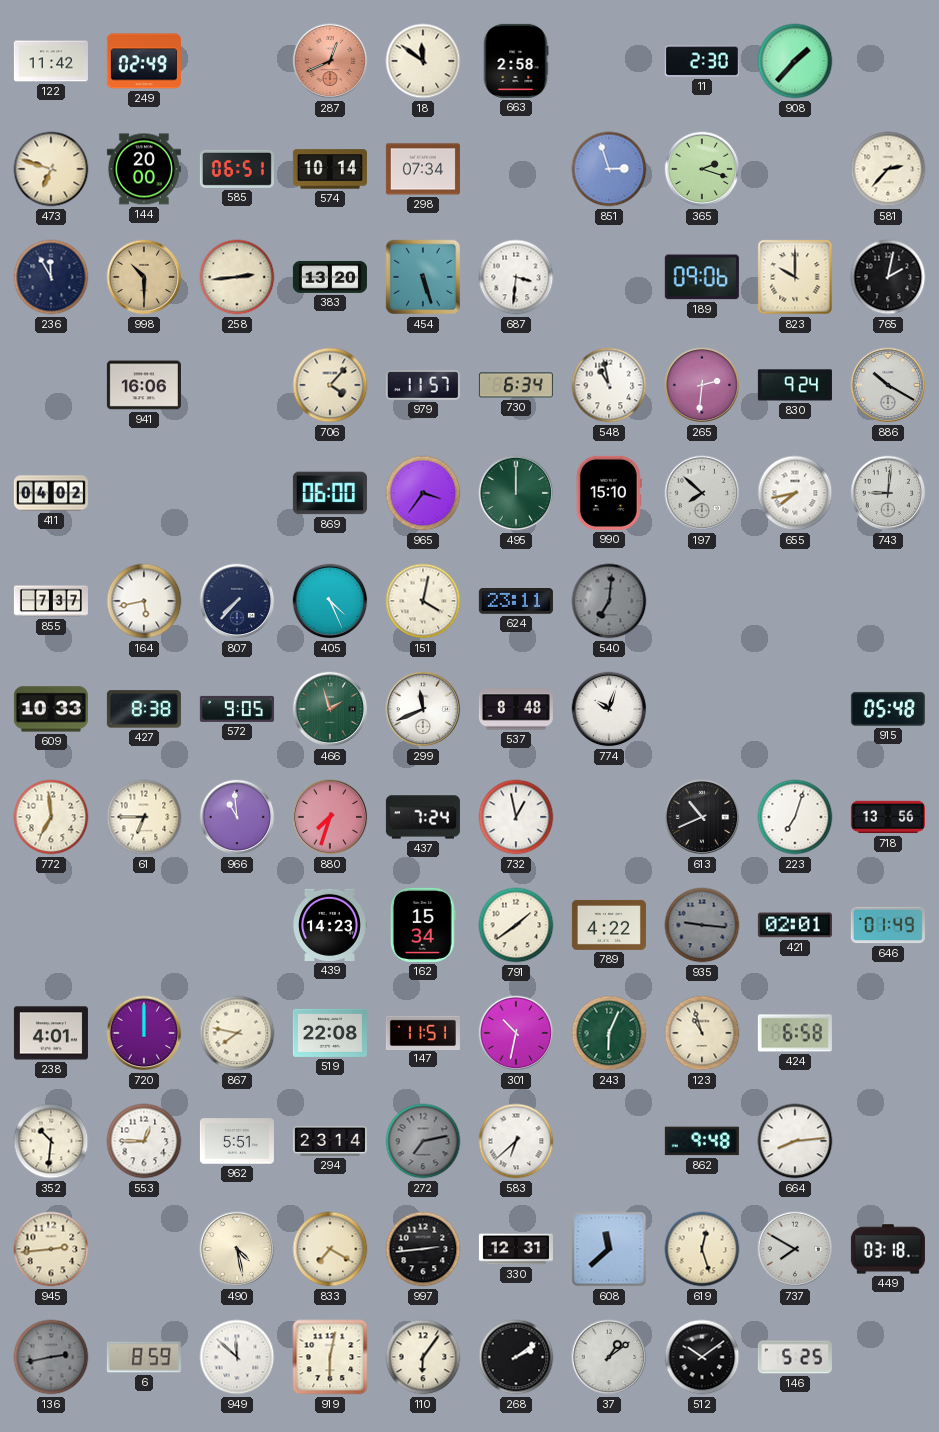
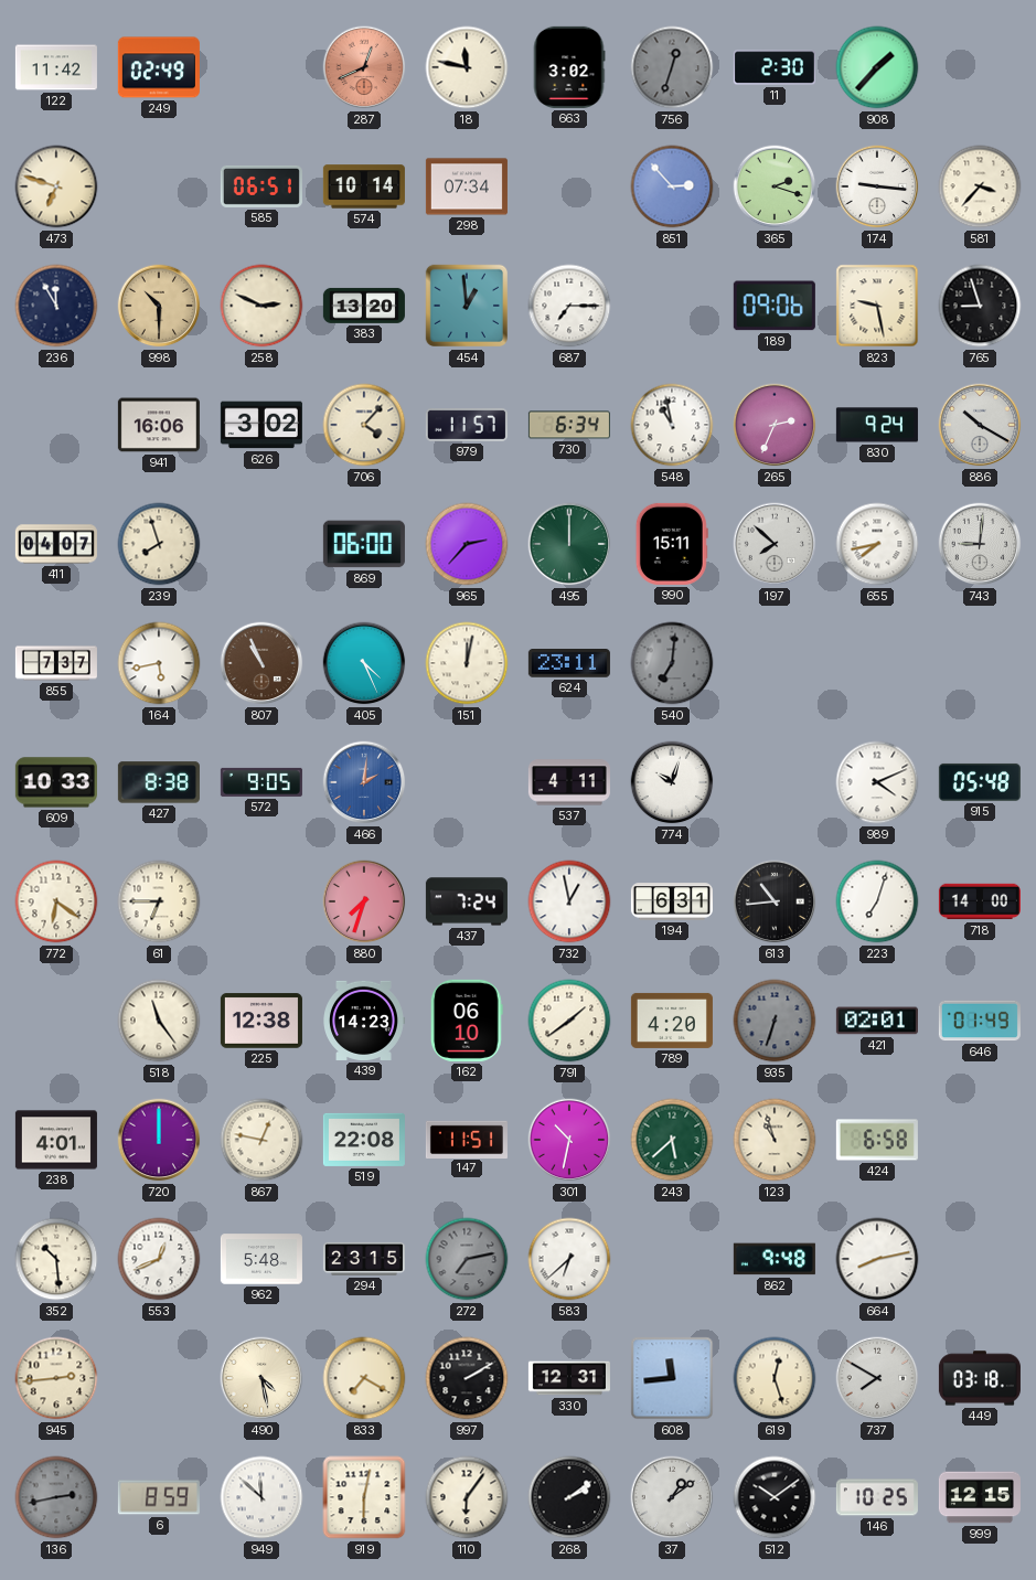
18: 11:51 -> 11:47
663: 2:58 -> 3:02
756: none -> 12:33
144: 20:00 -> none
851: 2:57 -> 2:53
174: none -> 9:16
581: 2:37 -> 3:37
258: 2:44 -> 2:49
454: 5:27 -> 12:59
687: 3:31 -> 7:15
823: 10:00 -> 9:28
765: 2:02 -> 8:57
626: none -> 3:02
265: 2:31 -> 2:34
411: 04:02 -> 04:07
239: none -> 7:57
965: 3:36 -> 2:37
990: 15:10 -> 15:11
807: 7:37 -> 10:56
807 dial: navy -> brown
151: 4:02 -> 12:02
466: 1:57 -> 2:01
466 dial: green -> blue
299: 11:41 -> none
537: 8:48 -> 4:11
989: none -> 4:11
772: 6:59 -> 6:21
966: 10:59 -> none
194: none -> 6:31
613: 10:41 -> 10:44
718: 13:56 -> 14:00
518: none -> 11:24
225: none -> 12:38
162: 15:34 -> 06:10
789: 4:22 -> 4:20
935: 9:16 -> 6:33
867: 7:47 -> 12:47
243: 6:04 -> 5:38
352: 10:31 -> 10:29
553: 12:45 -> 12:41
962: 5:51 -> 5:48
294: 23:14 -> 23:15
664: 8:14 -> 8:13
997: 2:44 -> 2:10
608: 11:38 -> 11:44
146: 5:25 -> 10:25
999: none -> 12:15
